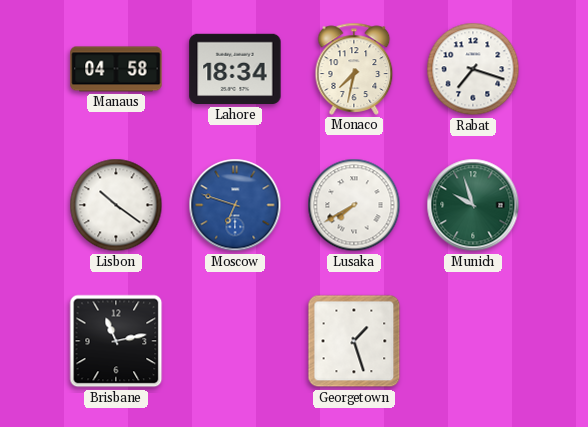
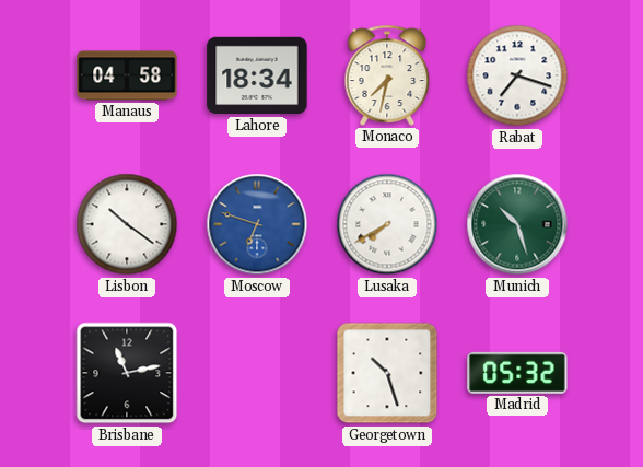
Munich: 9:57 -> 10:27
Georgetown: 1:27 -> 10:27
Madrid: none -> 05:32
